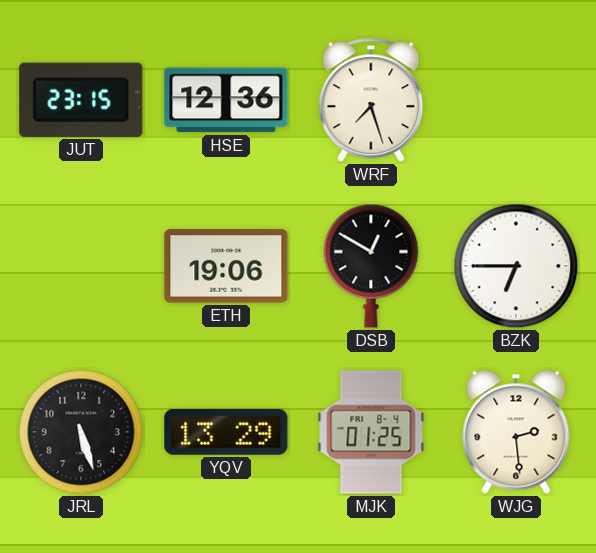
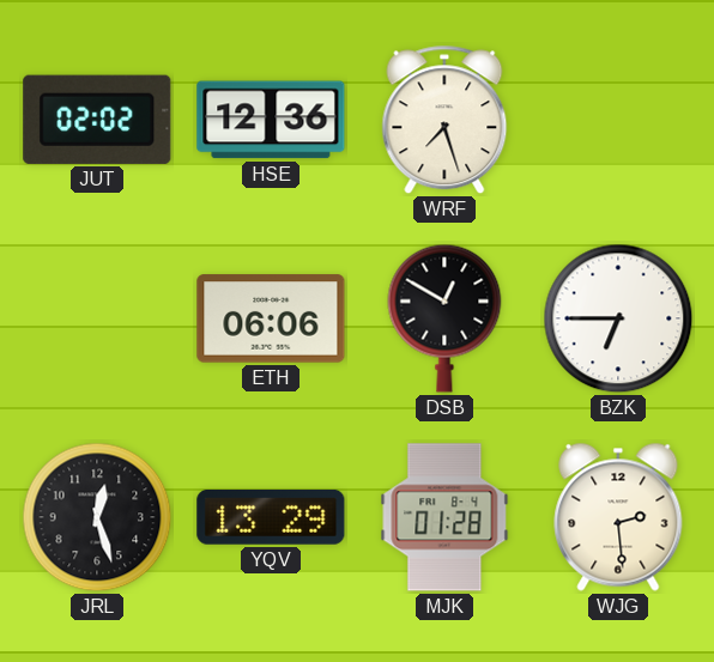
JUT: 23:15 -> 02:02
ETH: 19:06 -> 06:06
JRL: 5:27 -> 12:27
MJK: 01:25 -> 01:28
